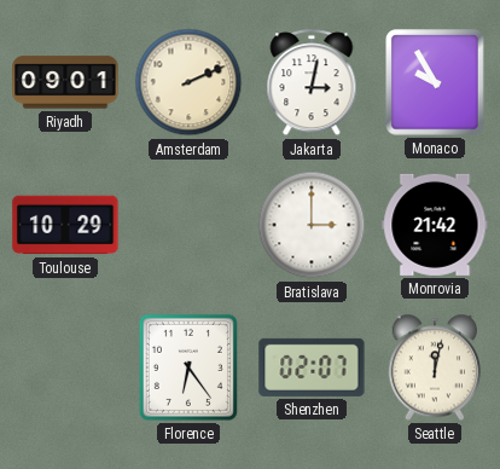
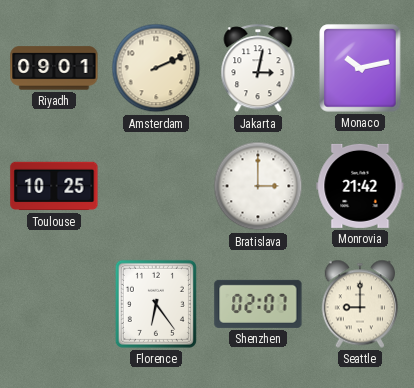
Monaco: 9:55 -> 10:13
Toulouse: 10:29 -> 10:25
Seattle: 12:02 -> 9:00
